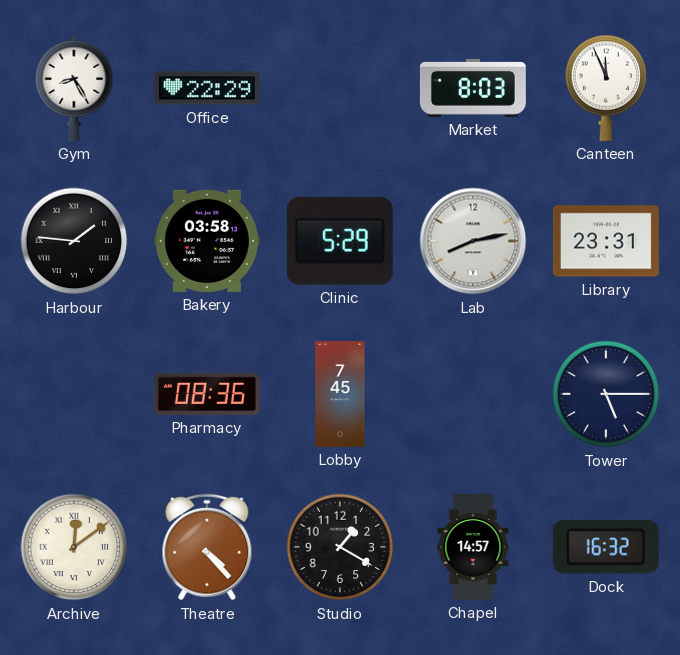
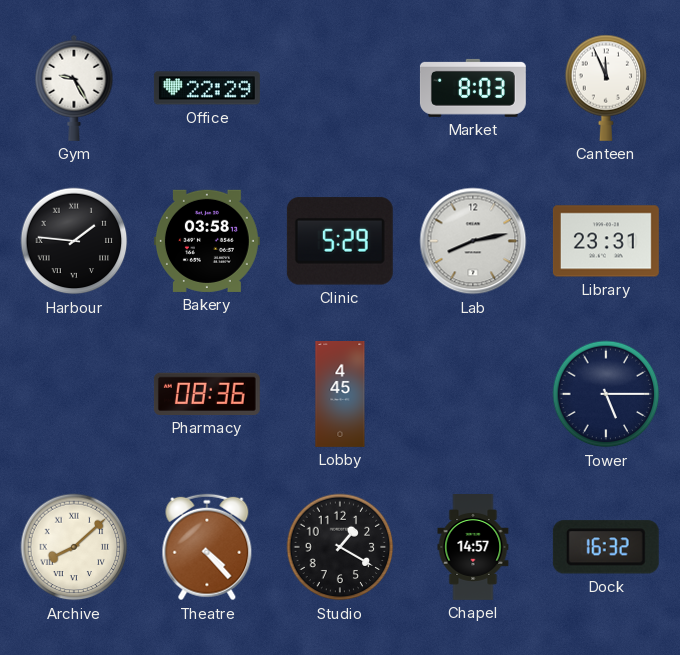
Gym: 8:25 -> 9:25
Lobby: 7:45 -> 4:45
Archive: 12:09 -> 8:08
